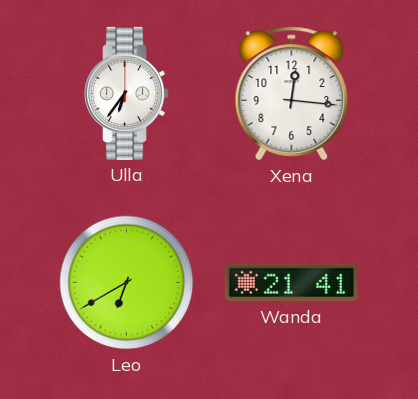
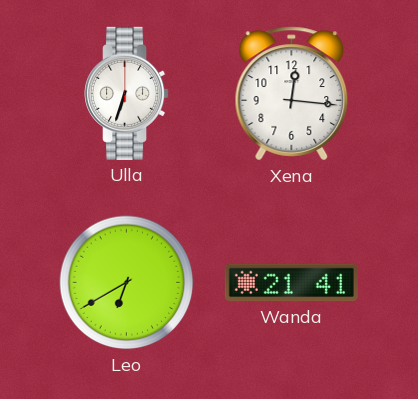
Ulla: 6:36 -> 6:33
